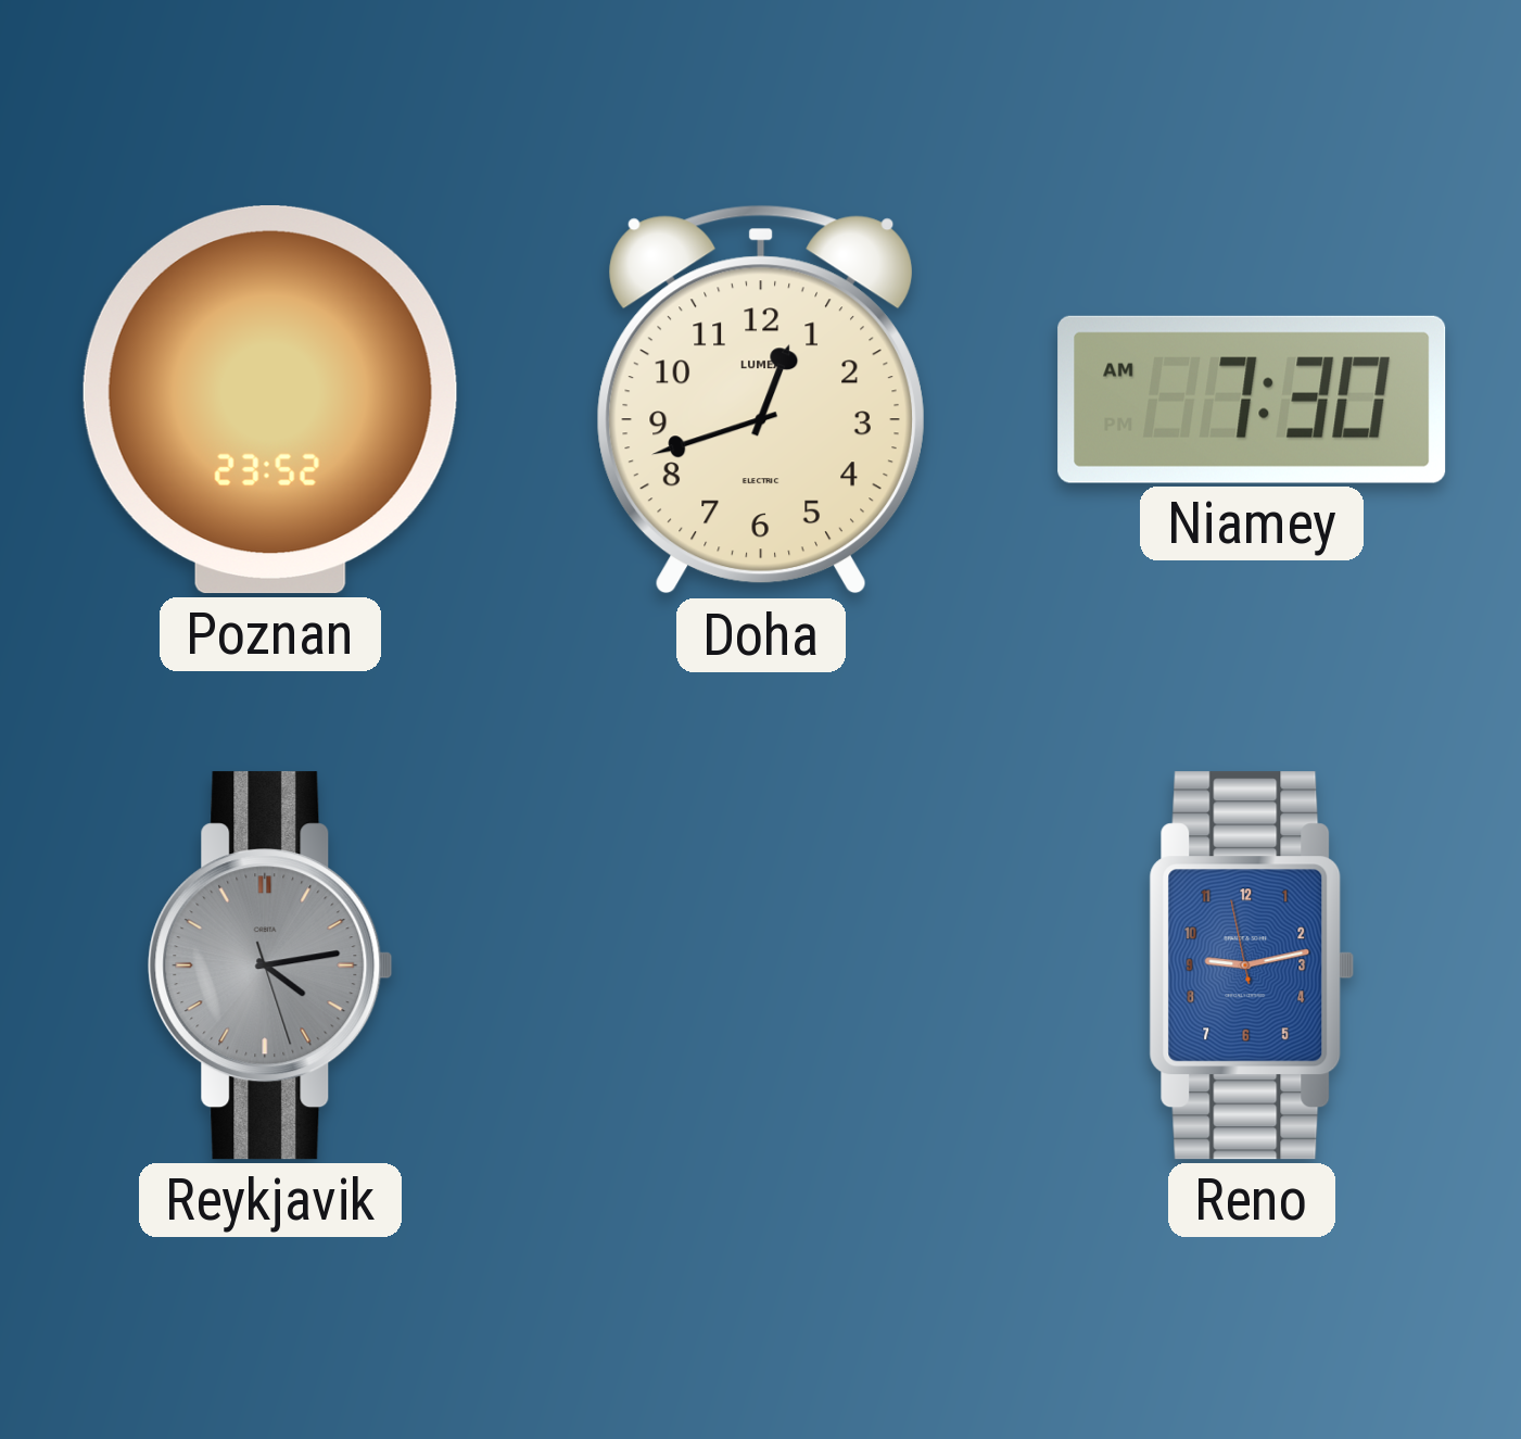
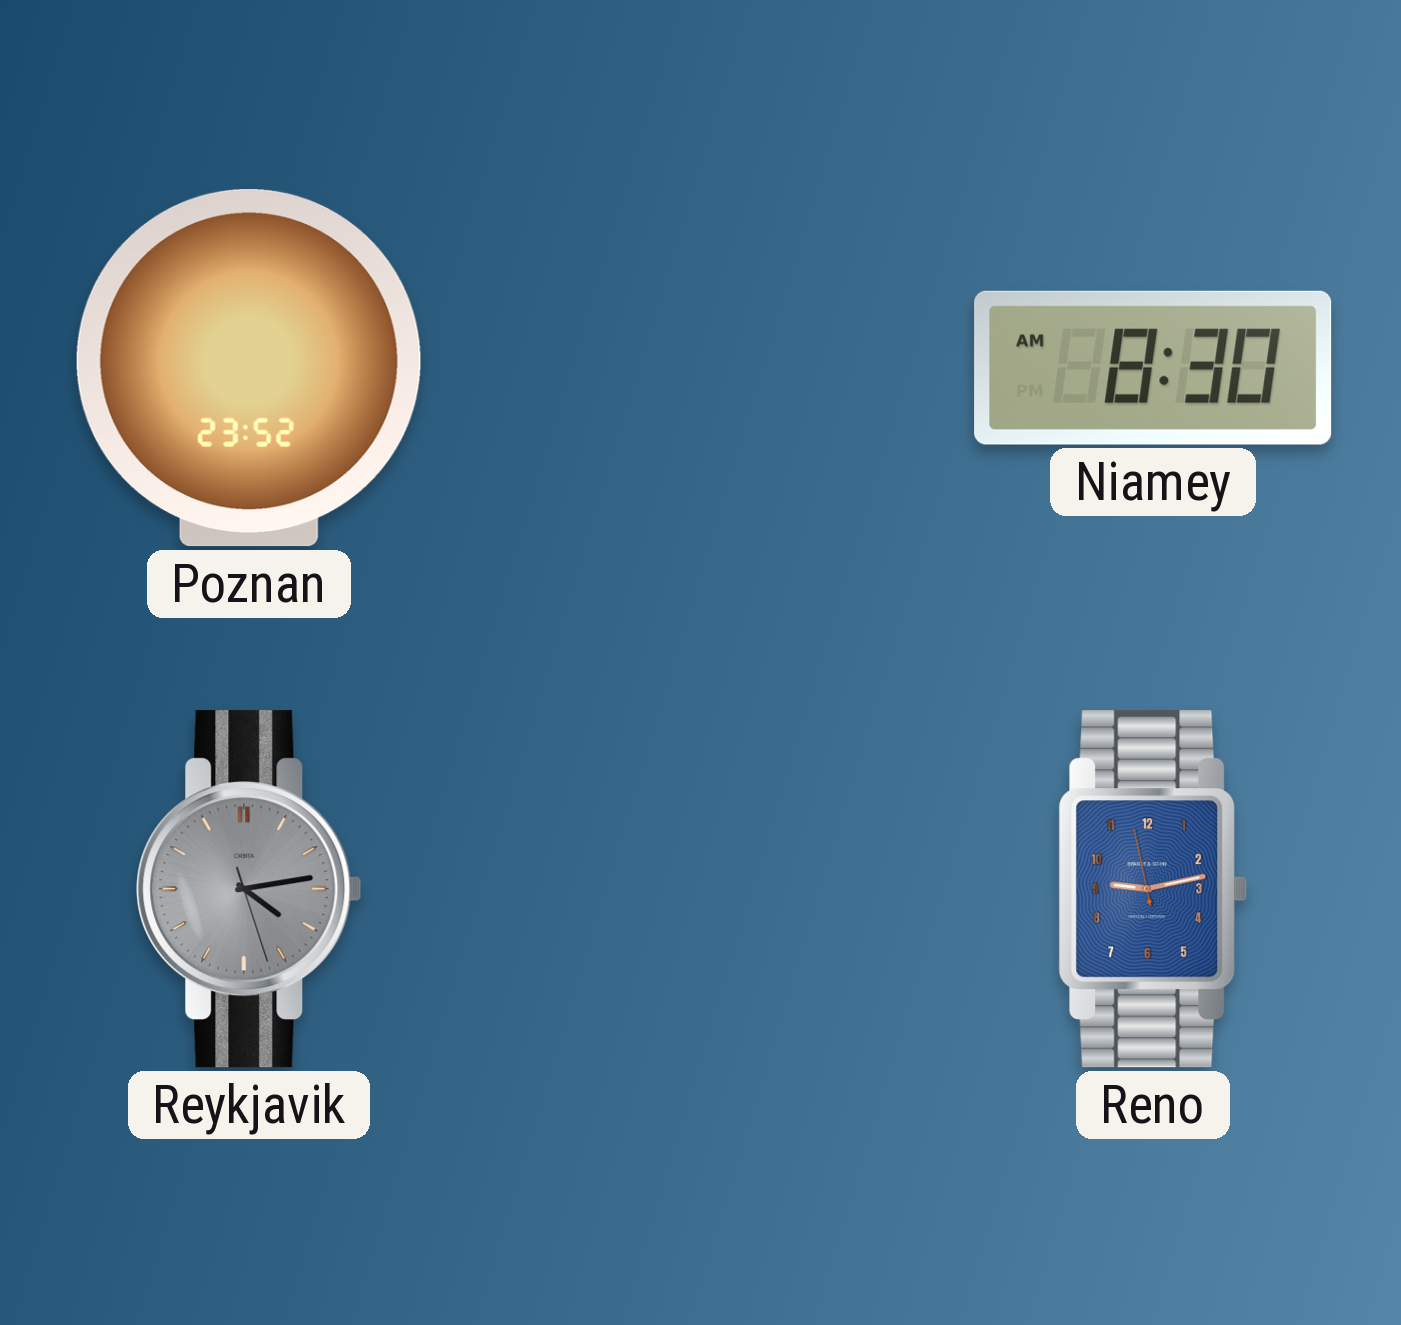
Doha: 12:42 -> none
Niamey: 7:30 -> 8:30
